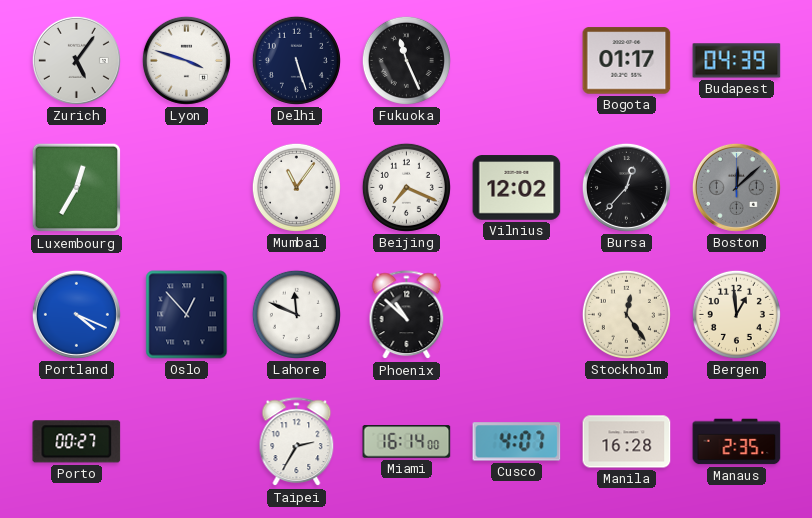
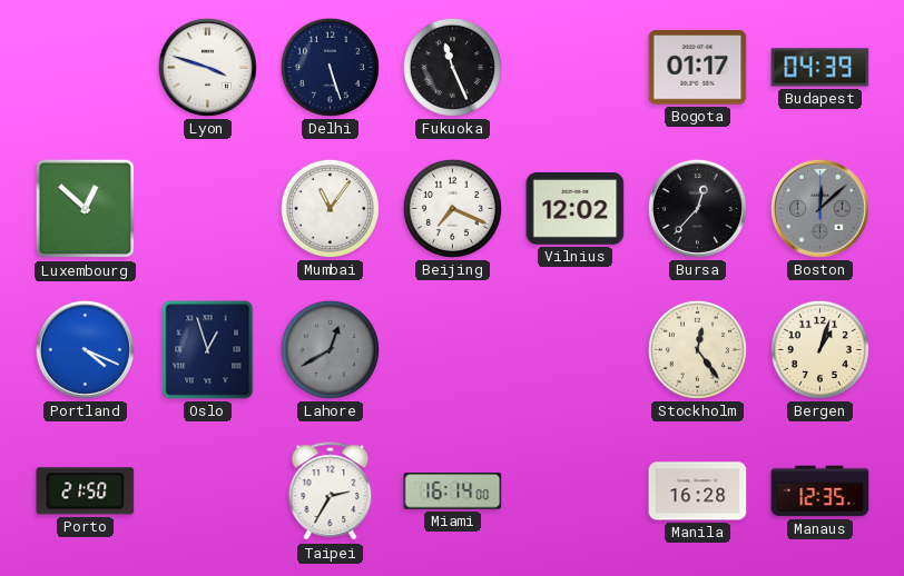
Zurich: 5:06 -> none
Luxembourg: 12:35 -> 12:52
Oslo: 12:53 -> 12:57
Lahore: 11:49 -> 12:40
Lahore dial: white -> grey
Phoenix: 10:52 -> none
Bergen: 12:59 -> 1:03
Porto: 00:27 -> 21:50
Cusco: 4:07 -> none
Manaus: 2:35 -> 12:35
